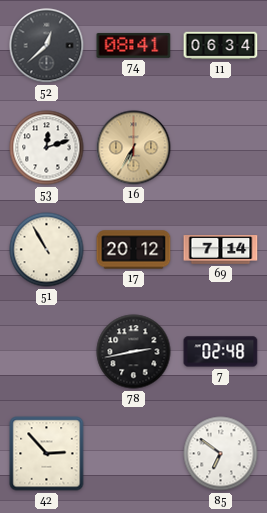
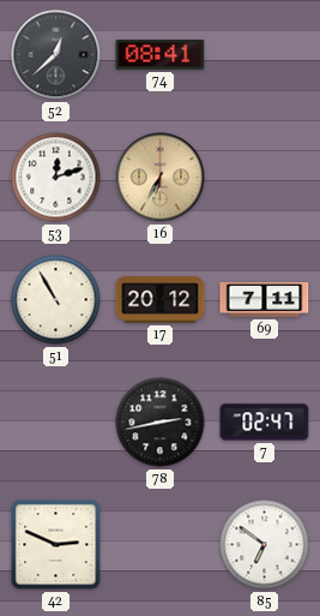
11: 06:34 -> none
69: 7:14 -> 7:11
7: 02:48 -> 02:47
42: 2:53 -> 2:49
